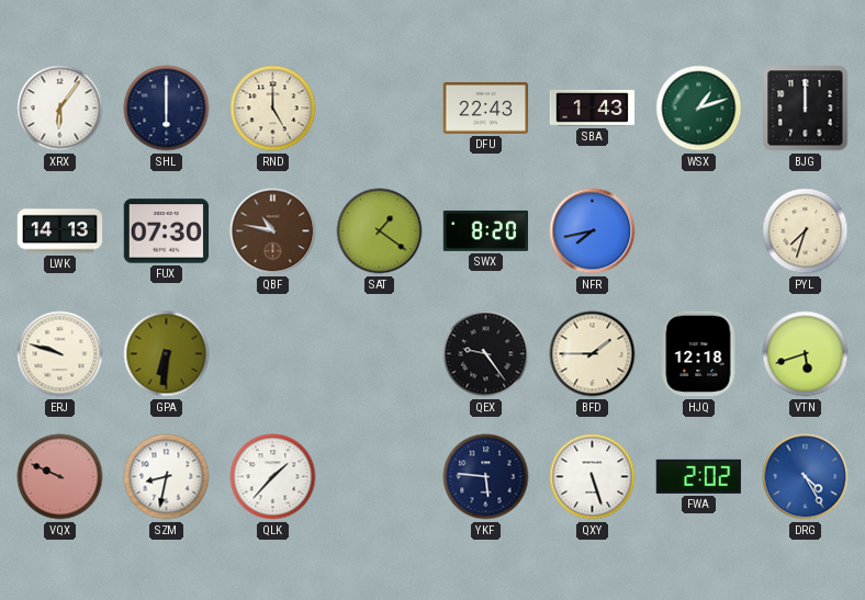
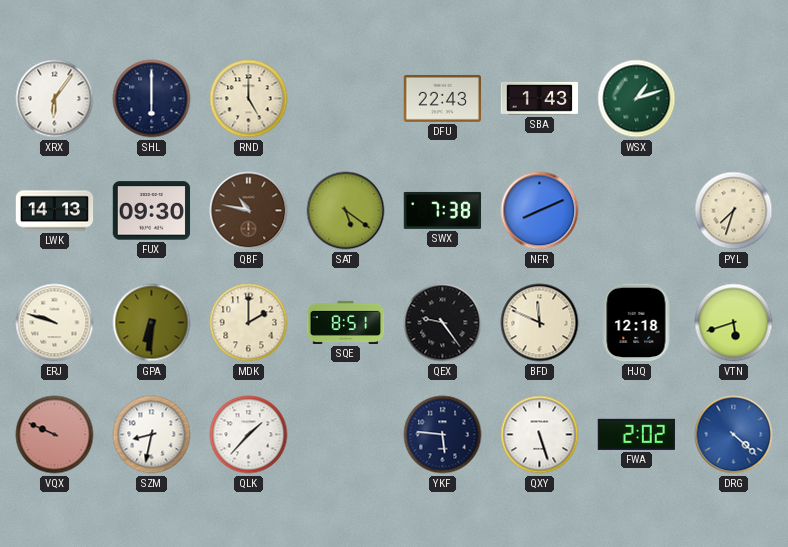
BJG: 12:00 -> none
FUX: 07:30 -> 09:30
SAT: 1:21 -> 5:21
SWX: 8:20 -> 7:38
NFR: 7:43 -> 8:11
MDK: none -> 2:00
SQE: none -> 8:51
BFD: 1:45 -> 11:49
DRG: 4:25 -> 4:22
